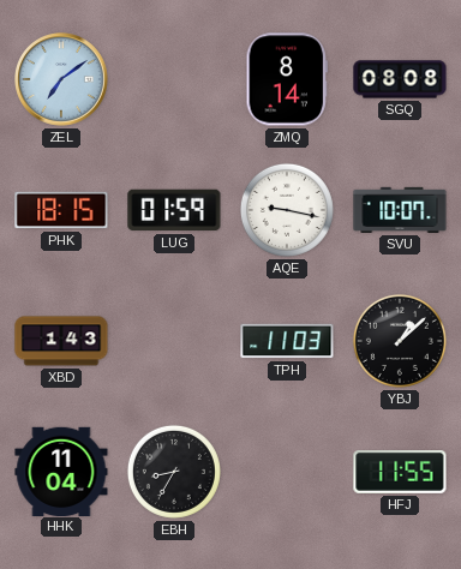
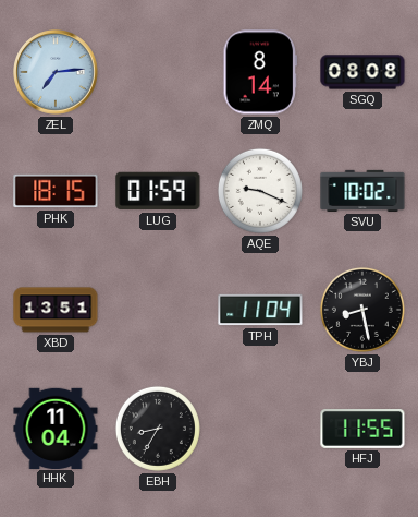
ZEL: 7:09 -> 7:14
AQE: 9:17 -> 9:19
SVU: 10:07 -> 10:02
XBD: 1:43 -> 13:51
TPH: 11:03 -> 11:04
YBJ: 1:08 -> 8:28
